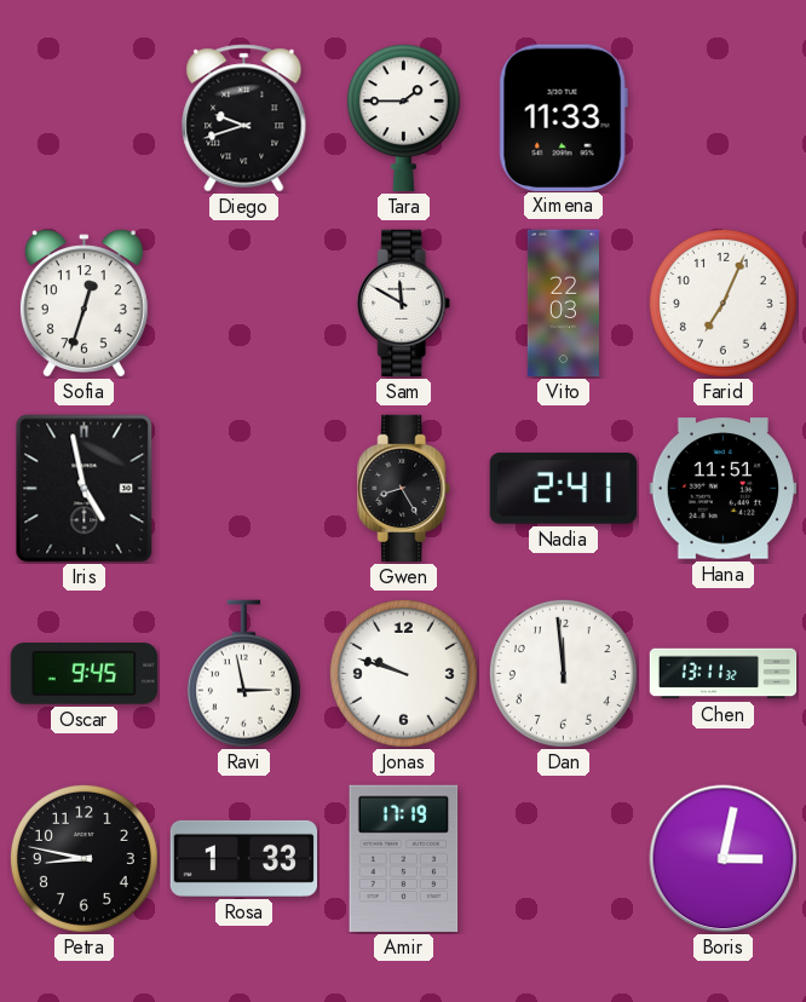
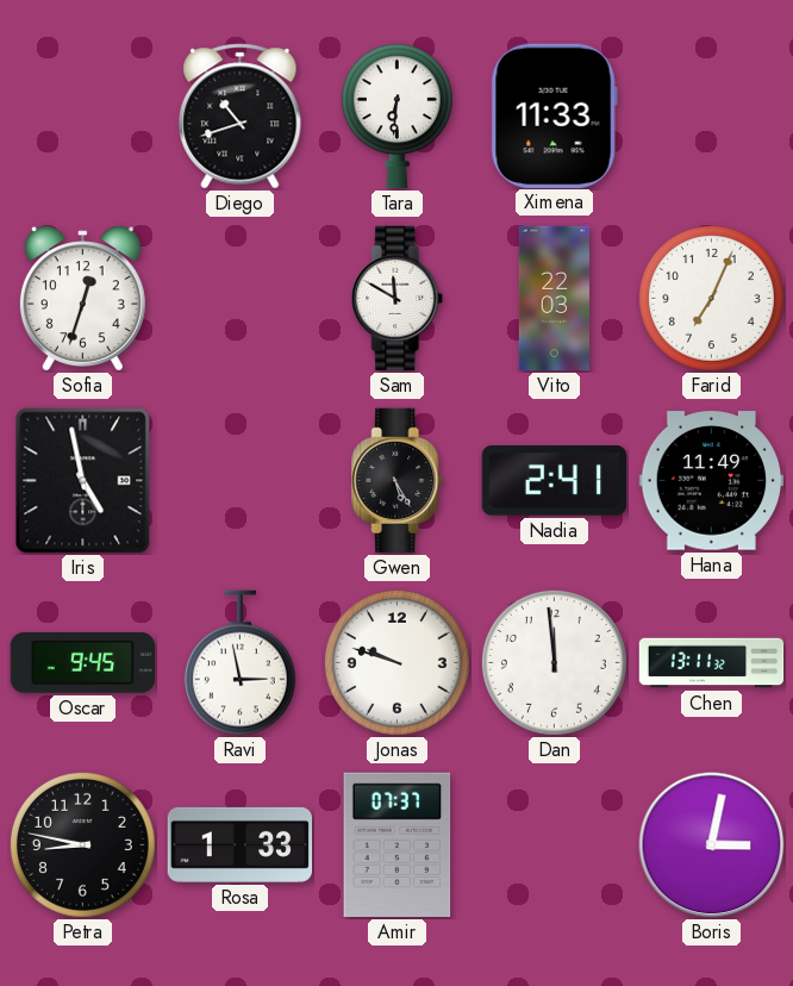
Diego: 9:42 -> 10:42
Tara: 1:45 -> 6:31
Gwen: 8:25 -> 5:25
Hana: 11:51 -> 11:49
Amir: 17:19 -> 07:37
